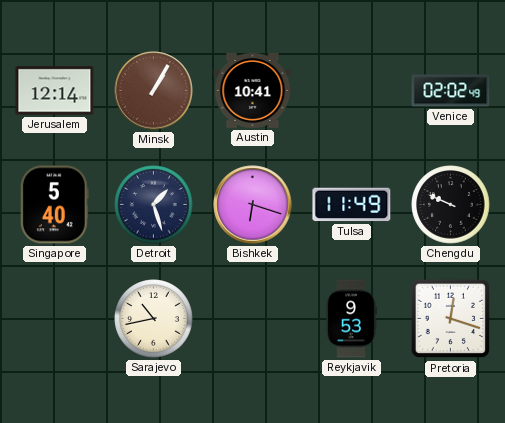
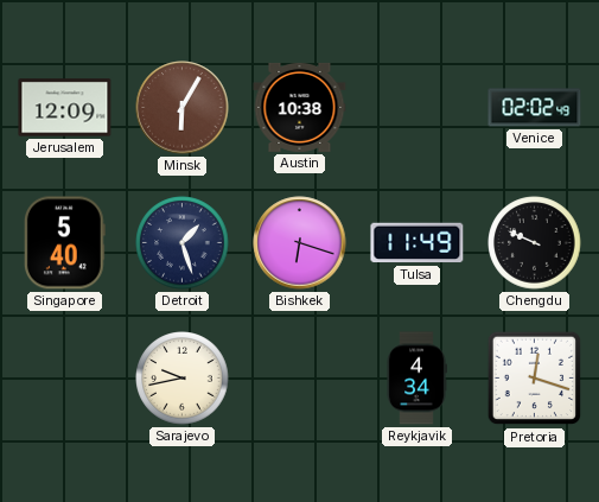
Jerusalem: 12:14 -> 12:09
Minsk: 1:05 -> 6:05
Austin: 10:41 -> 10:38
Sarajevo: 10:43 -> 9:43
Reykjavik: 9:53 -> 4:34
